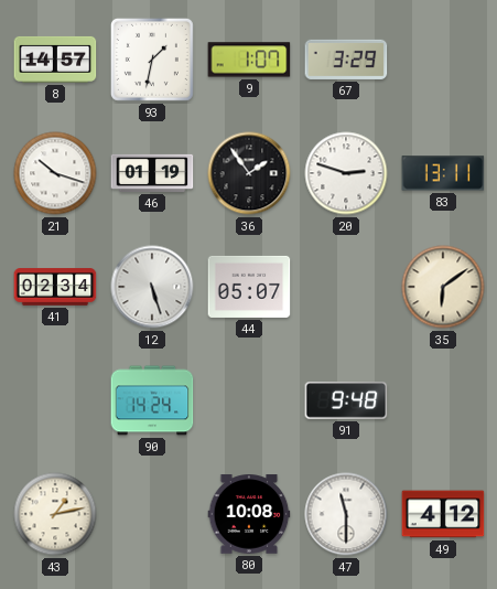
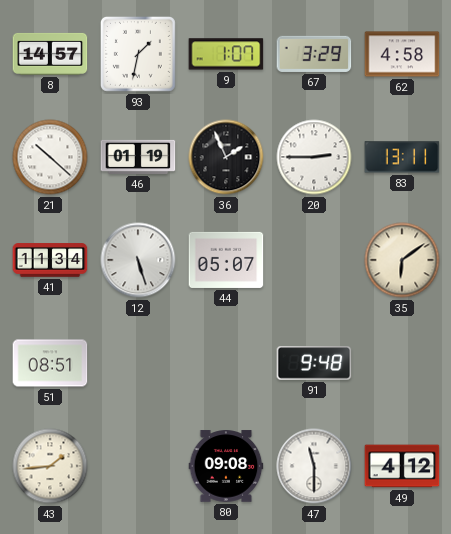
62: none -> 4:58
21: 10:18 -> 10:22
36: 1:54 -> 1:56
20: 2:48 -> 2:45
41: 02:34 -> 11:34
51: none -> 08:51
90: 14:24 -> none
43: 1:13 -> 1:44
80: 10:08 -> 09:08
